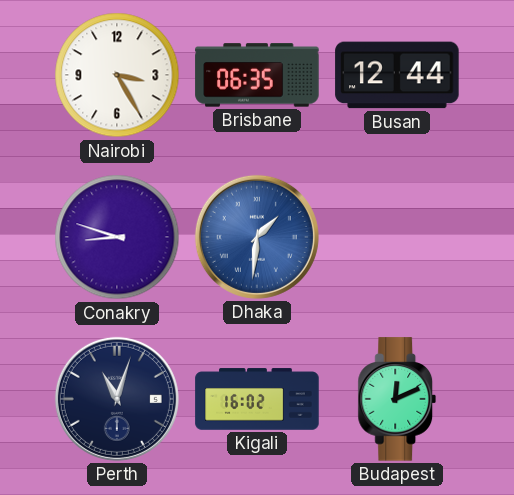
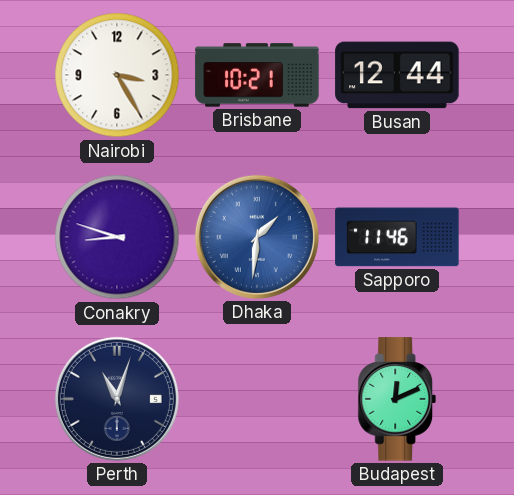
Brisbane: 06:35 -> 10:21
Sapporo: none -> 11:46
Kigali: 16:02 -> none
